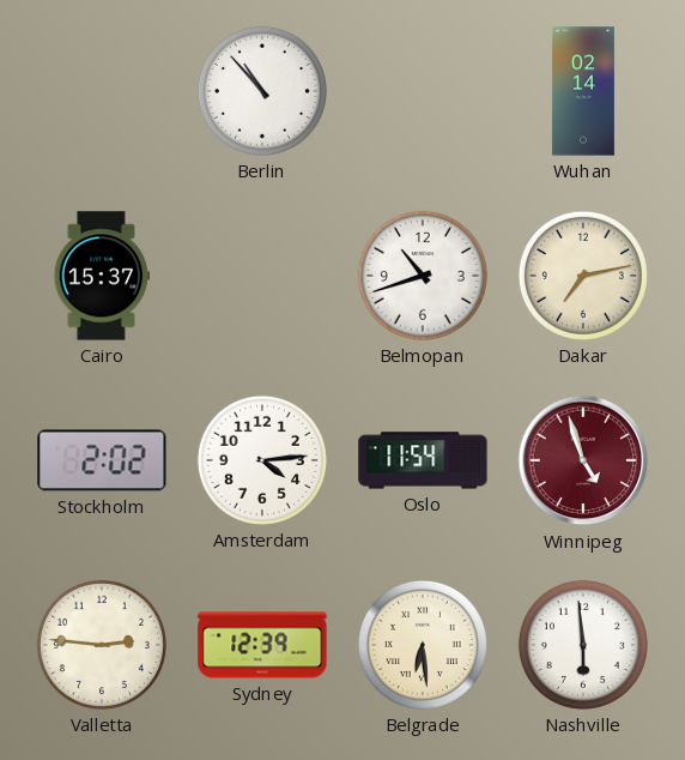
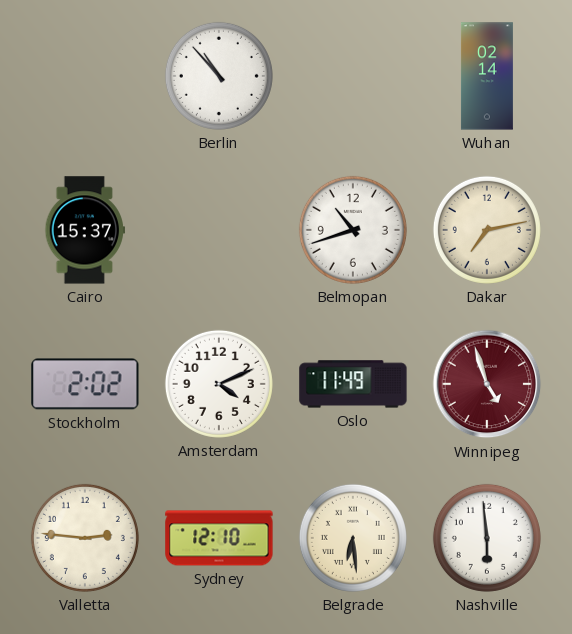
Amsterdam: 4:14 -> 4:11
Oslo: 11:54 -> 11:49
Sydney: 12:39 -> 12:10
